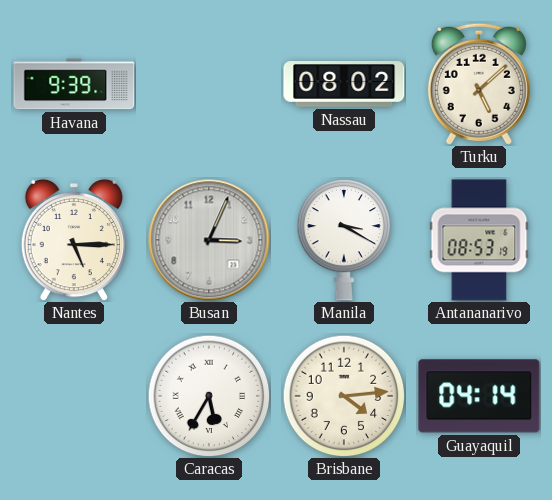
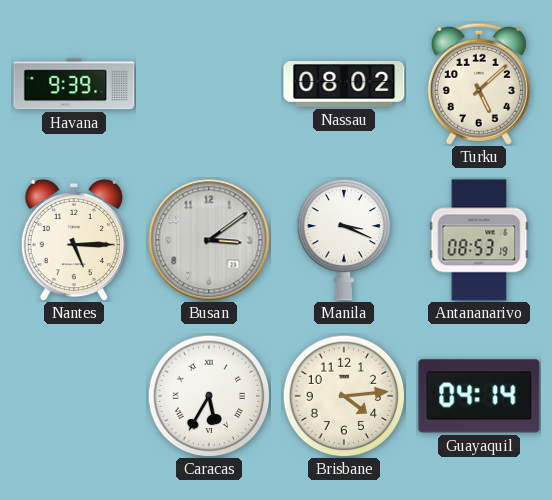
Busan: 3:04 -> 3:09
Manila: 3:20 -> 3:19
